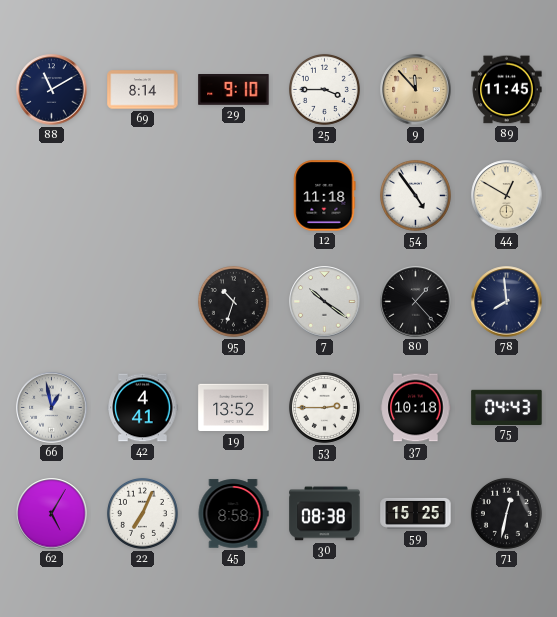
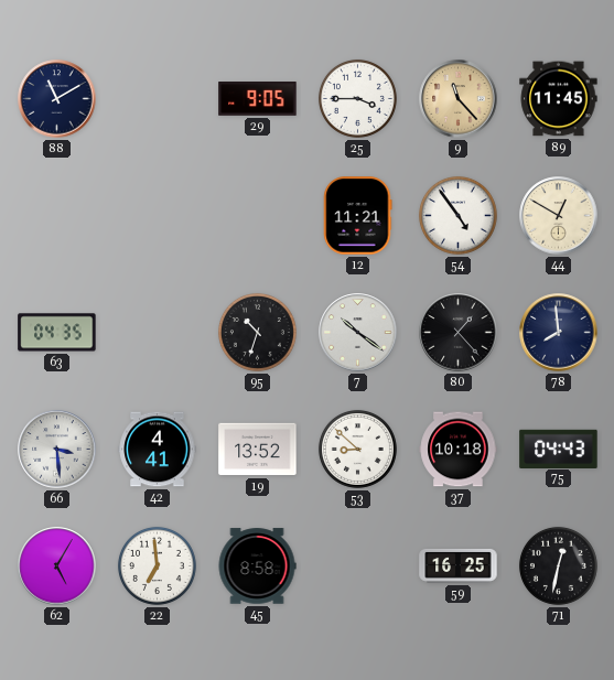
69: 8:14 -> none
29: 9:10 -> 9:05
9: 11:53 -> 11:23
12: 11:18 -> 11:21
63: none -> 04:35
66: 12:58 -> 3:29
53: 2:45 -> 8:52
22: 7:04 -> 6:59
30: 08:38 -> none
59: 15:25 -> 16:25
